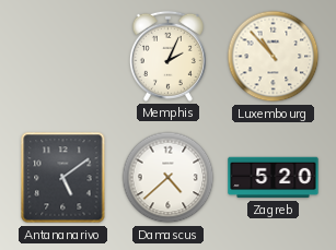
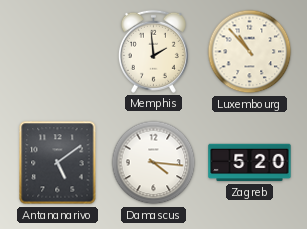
Memphis: 2:04 -> 1:59
Damascus: 4:38 -> 4:16
